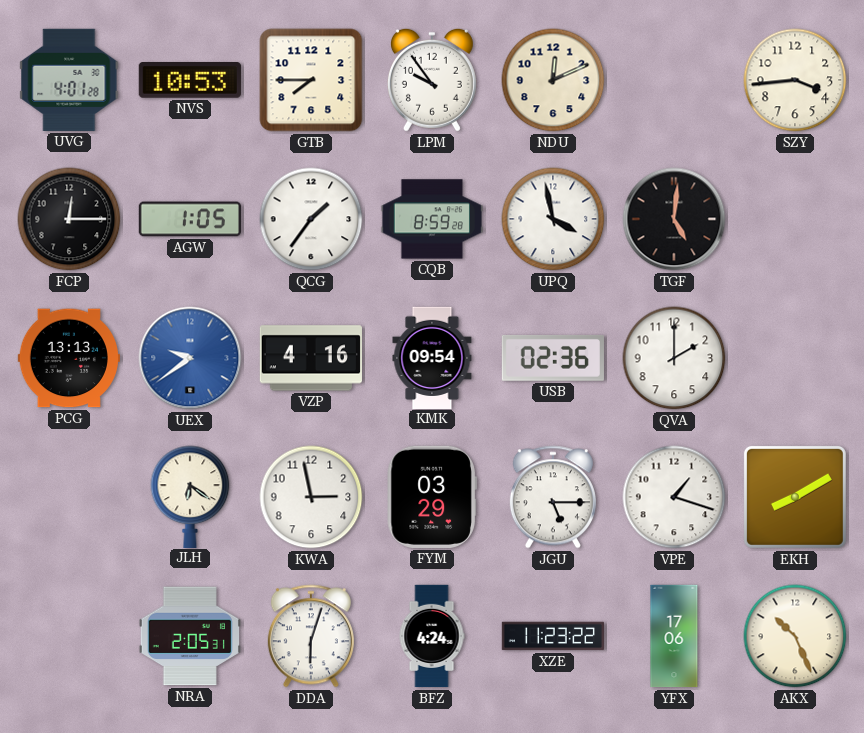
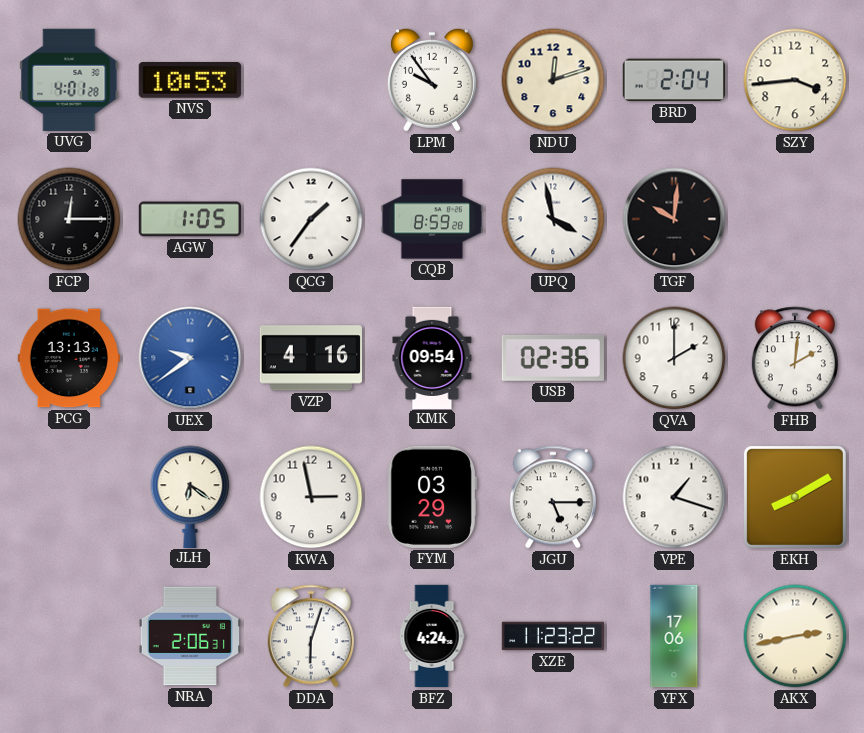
GTB: 7:45 -> none
NDU: 12:11 -> 12:12
BRD: none -> 2:04
TGF: 5:01 -> 10:01
FHB: none -> 2:01
NRA: 2:05 -> 2:06
AKX: 10:26 -> 2:43
